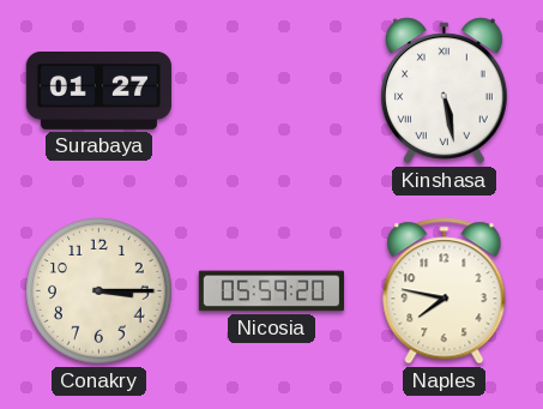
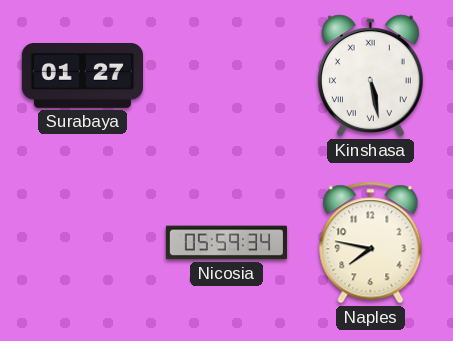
Conakry: 3:15 -> none
Nicosia: 05:59:20 -> 05:59:34
